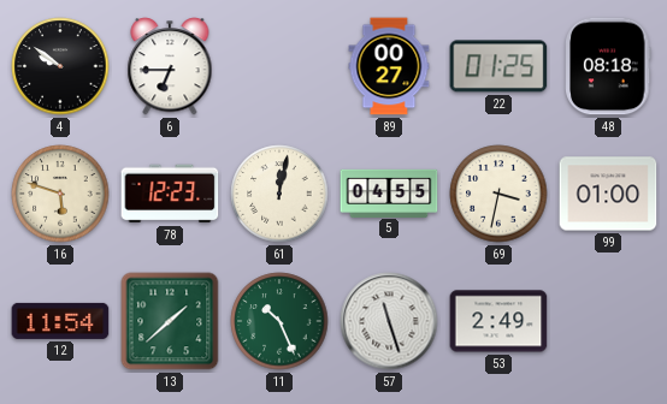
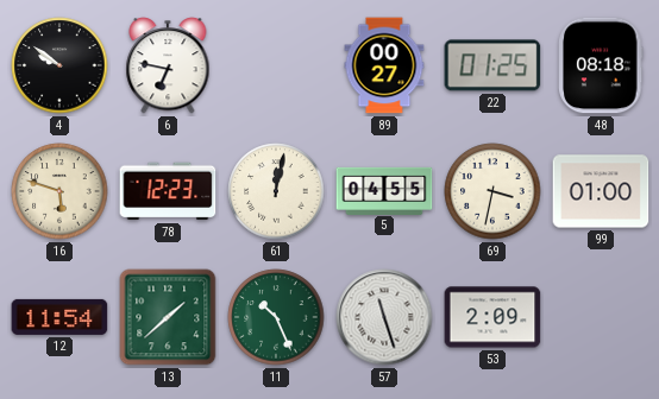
6: 6:45 -> 6:47
53: 2:49 -> 2:09
